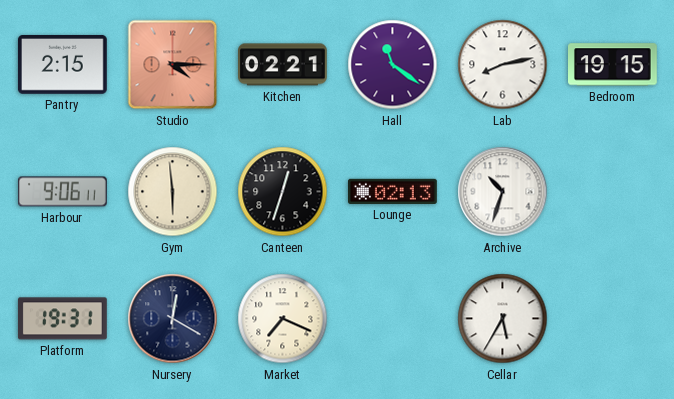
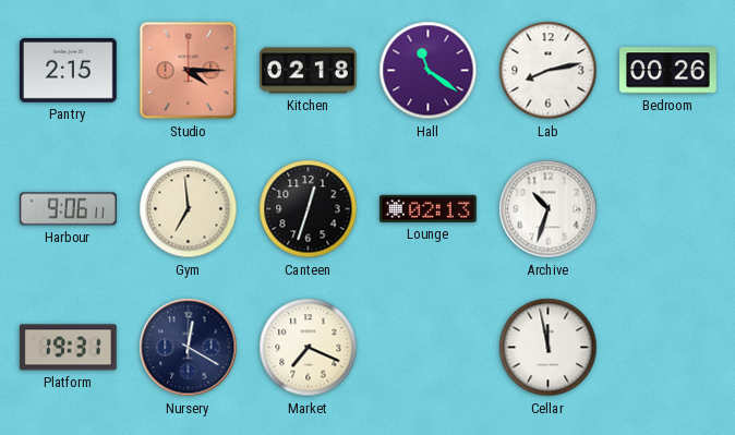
Kitchen: 02:21 -> 02:18
Bedroom: 19:15 -> 00:26
Gym: 5:59 -> 6:59
Cellar: 5:35 -> 11:58
